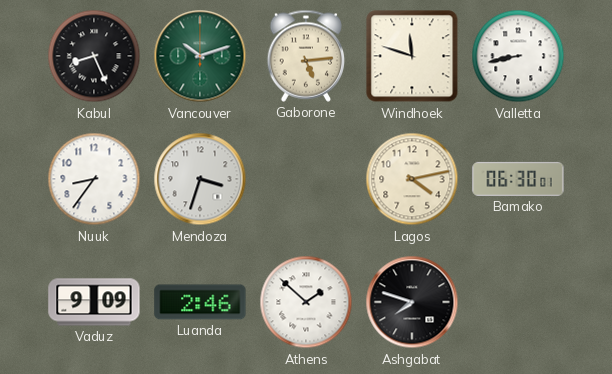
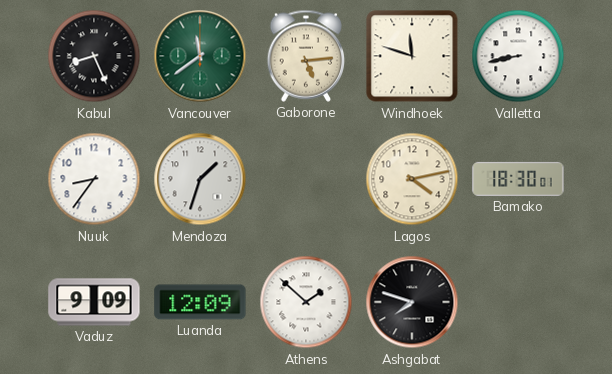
Vancouver: 10:12 -> 11:39
Mendoza: 3:33 -> 1:33
Bamako: 06:30 -> 18:30
Luanda: 2:46 -> 12:09
